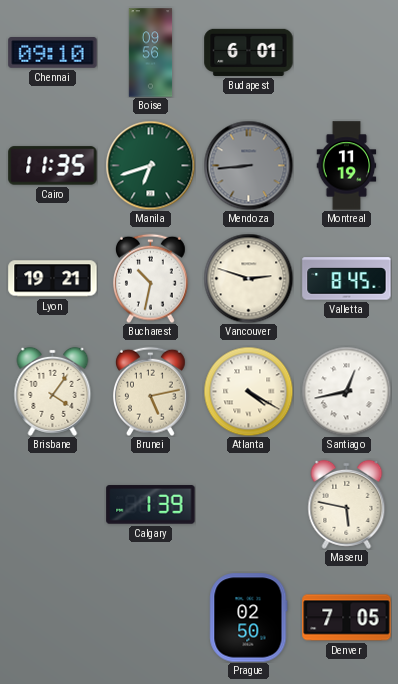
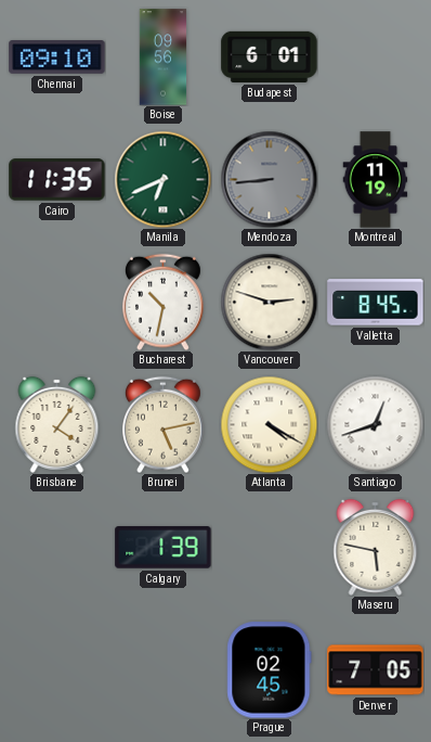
Manila: 6:42 -> 6:41
Lyon: 19:21 -> none
Santiago: 12:43 -> 12:42
Prague: 02:50 -> 02:45
